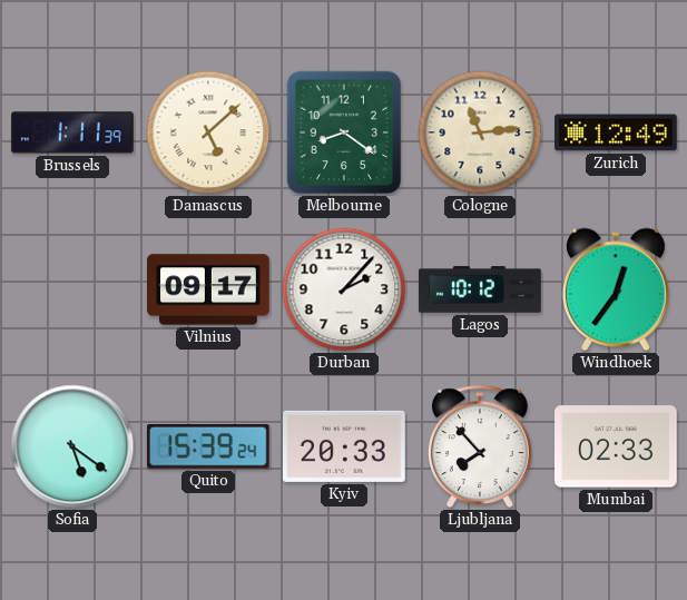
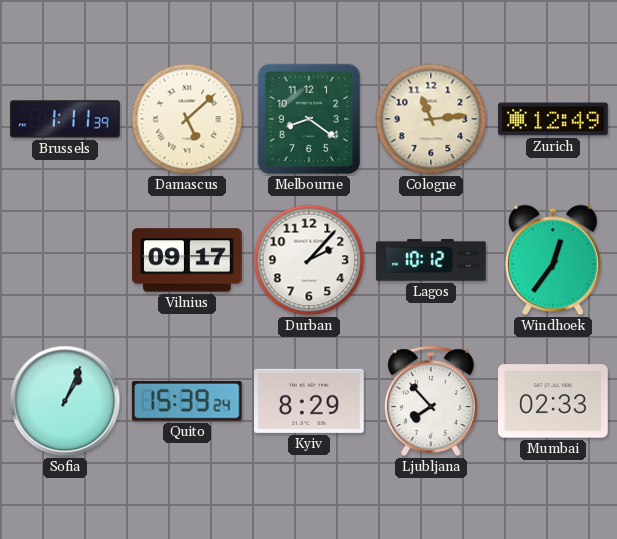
Sofia: 5:21 -> 1:04
Kyiv: 20:33 -> 8:29
